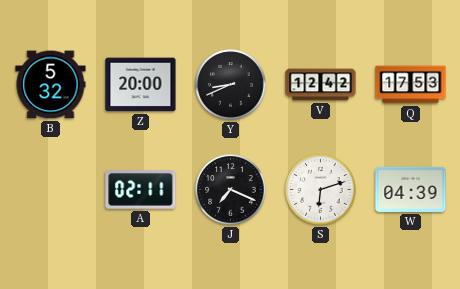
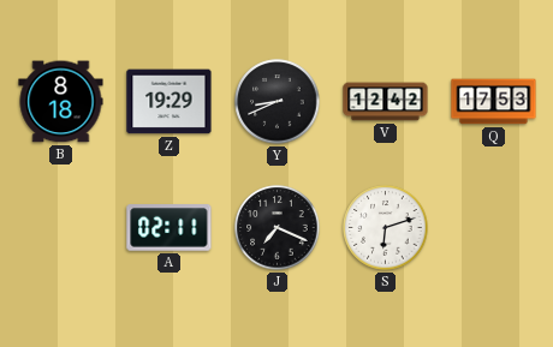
B: 5:32 -> 8:18
Z: 20:00 -> 19:29
W: 04:39 -> none
